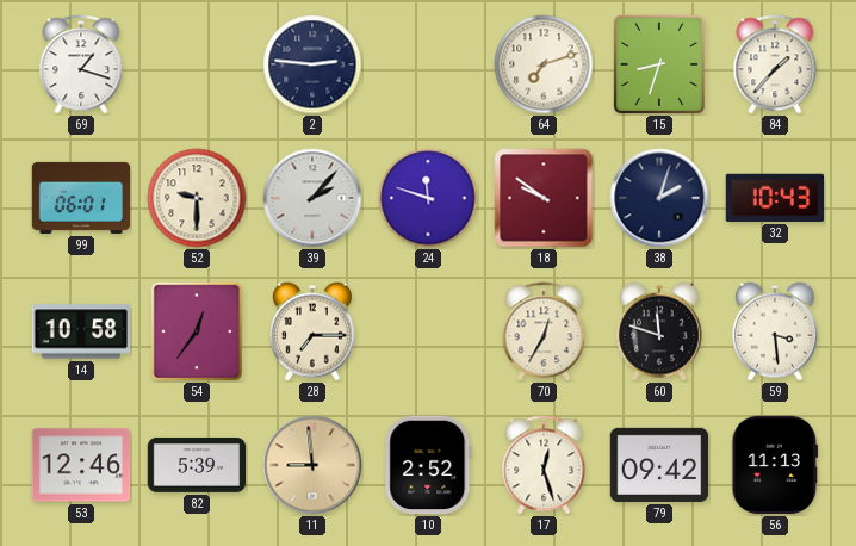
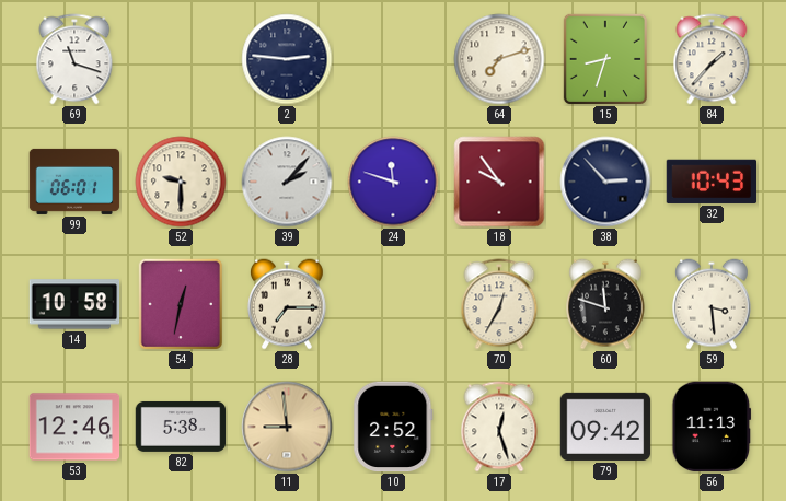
69: 1:18 -> 11:18
18: 9:51 -> 9:54
38: 2:03 -> 2:53
54: 12:36 -> 12:32
82: 5:39 -> 5:38
